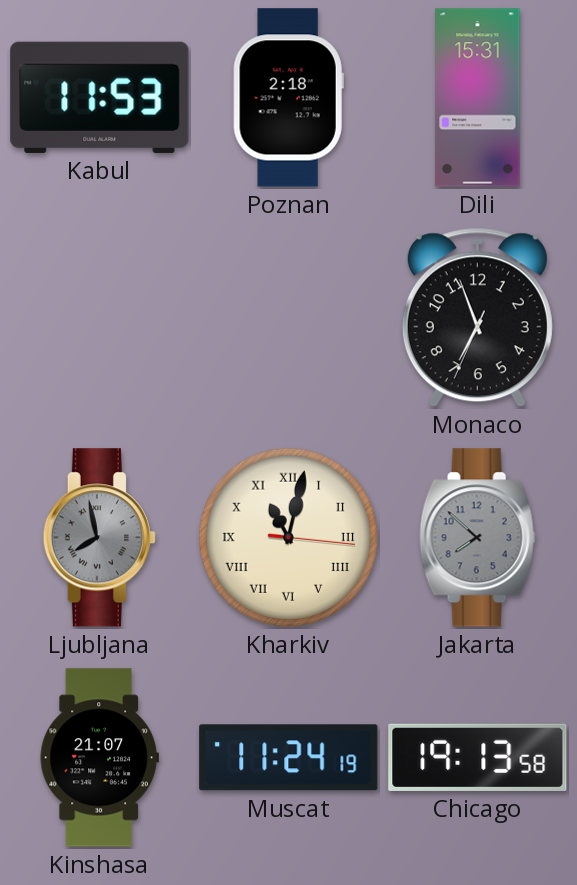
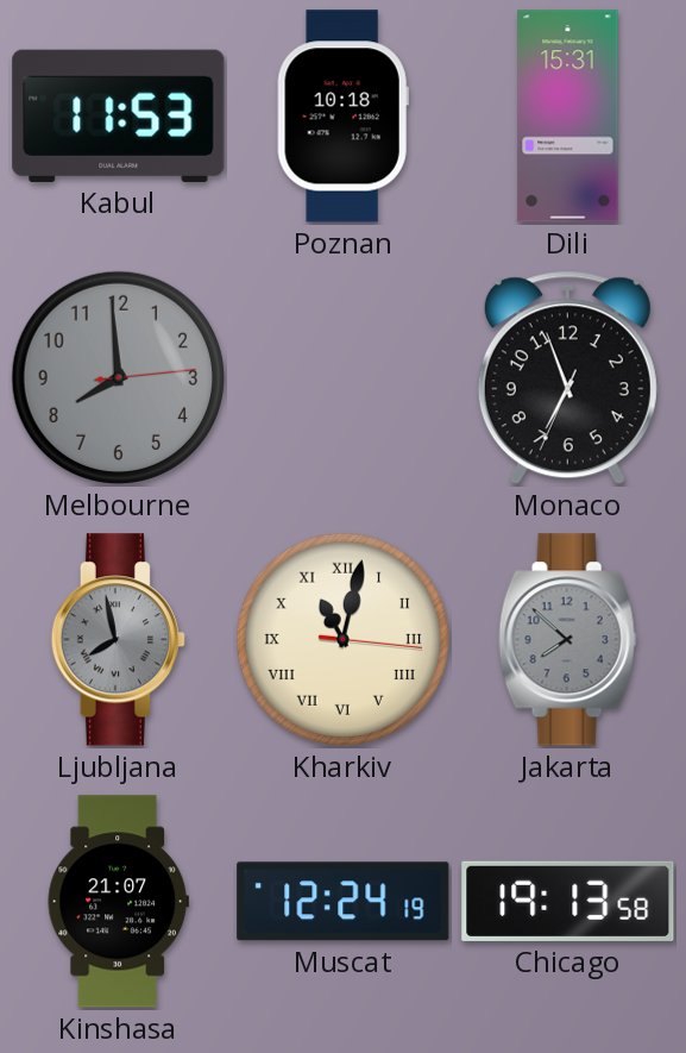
Poznan: 2:18 -> 10:18
Melbourne: none -> 7:59
Muscat: 11:24 -> 12:24
